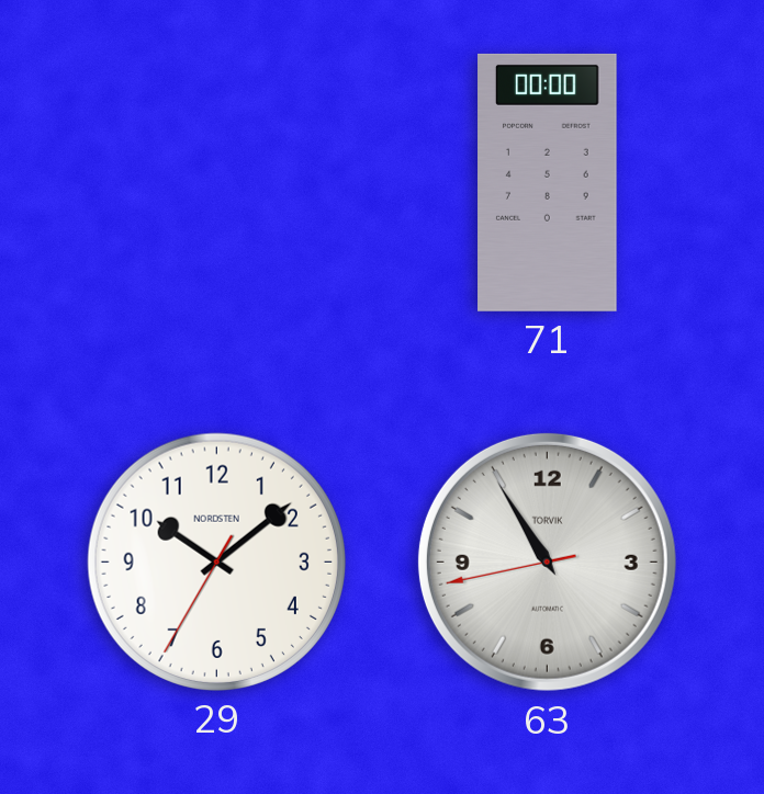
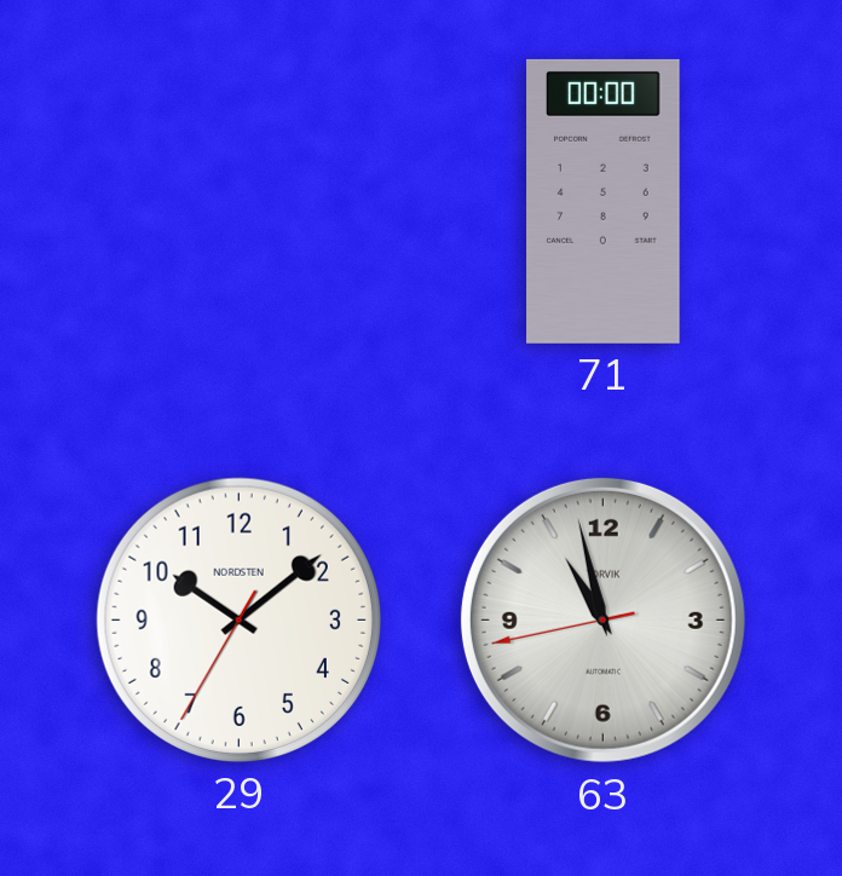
63: 10:54 -> 10:57
